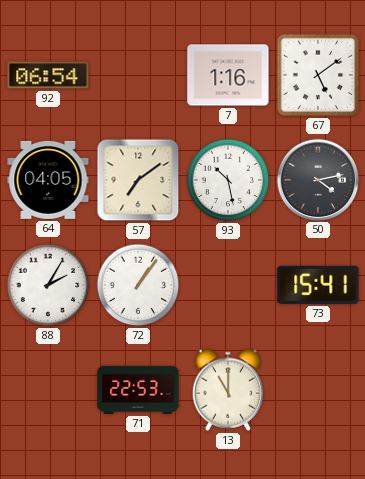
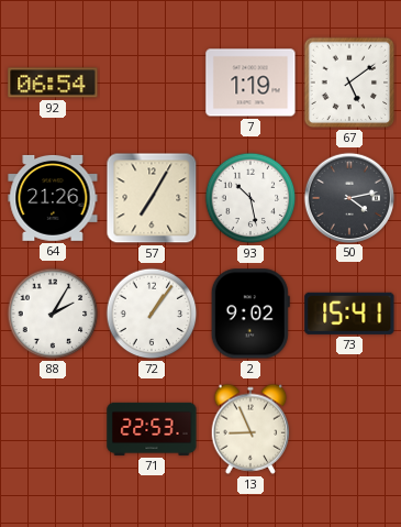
7: 1:16 -> 1:19
64: 04:05 -> 21:26
57: 7:09 -> 7:05
2: none -> 9:02
13: 11:00 -> 8:56
